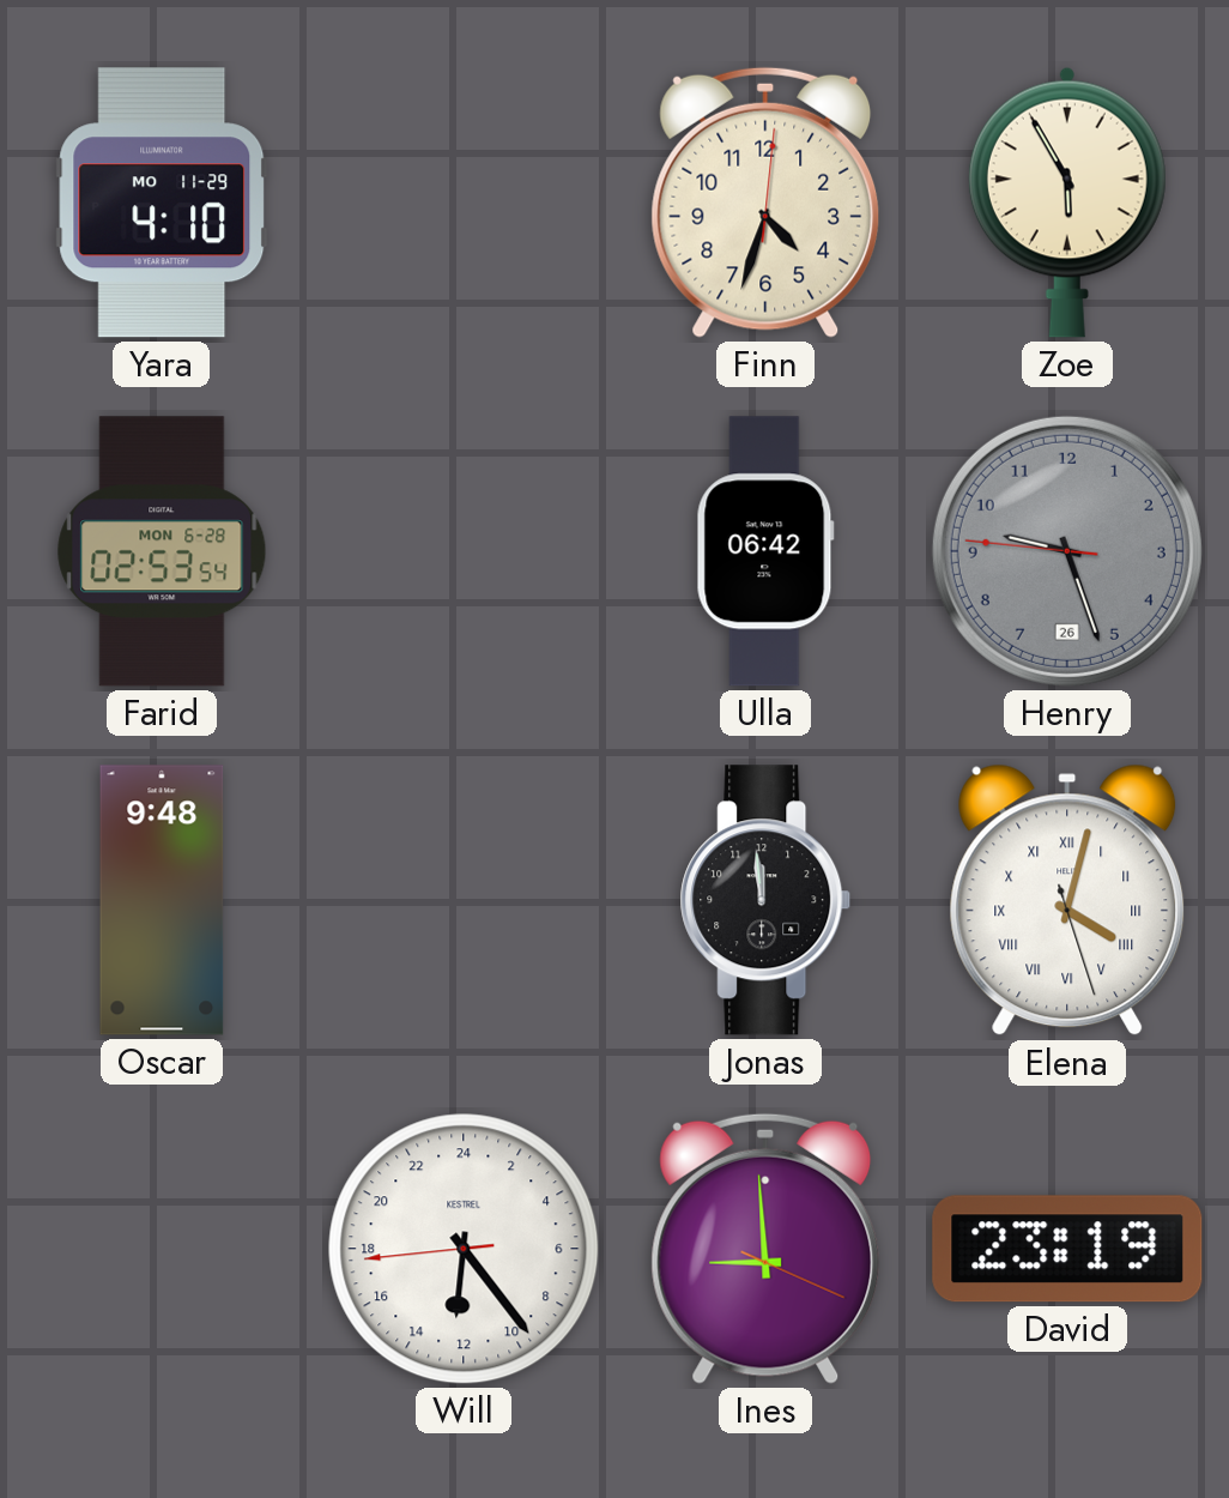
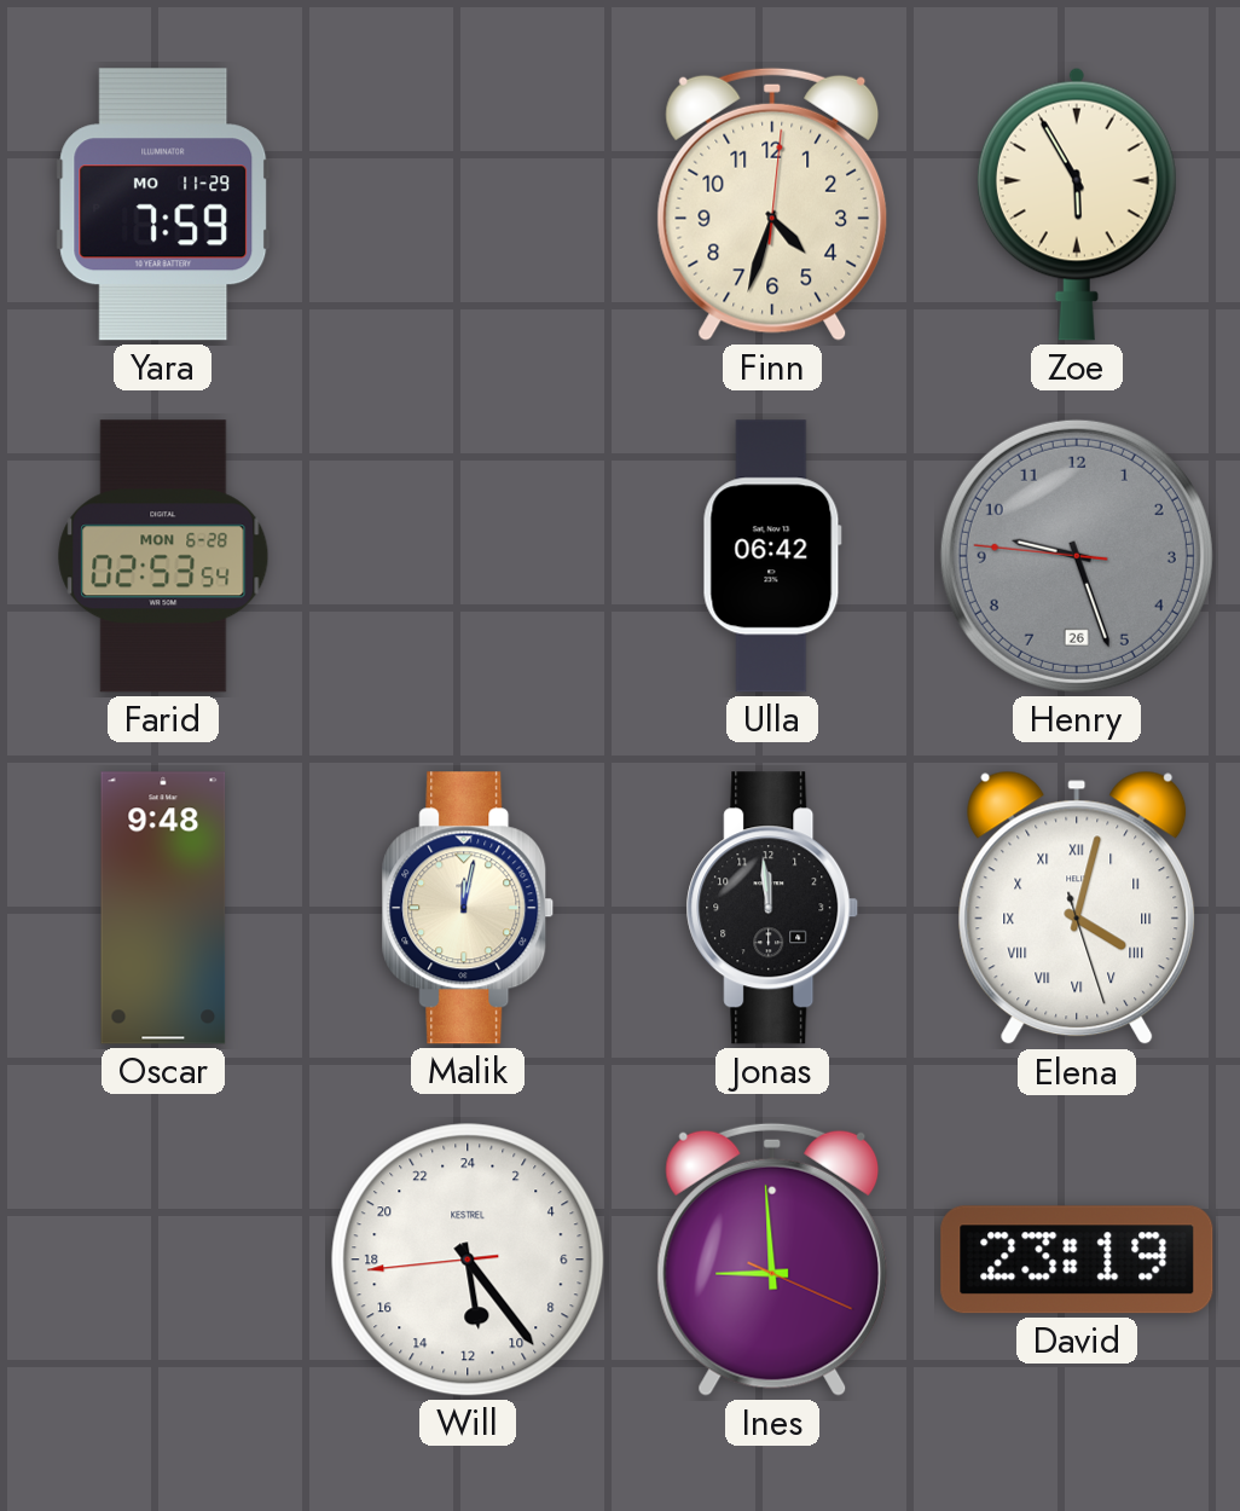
Yara: 4:10 -> 7:59
Malik: none -> 12:02
Will: 12:23 -> 11:23
